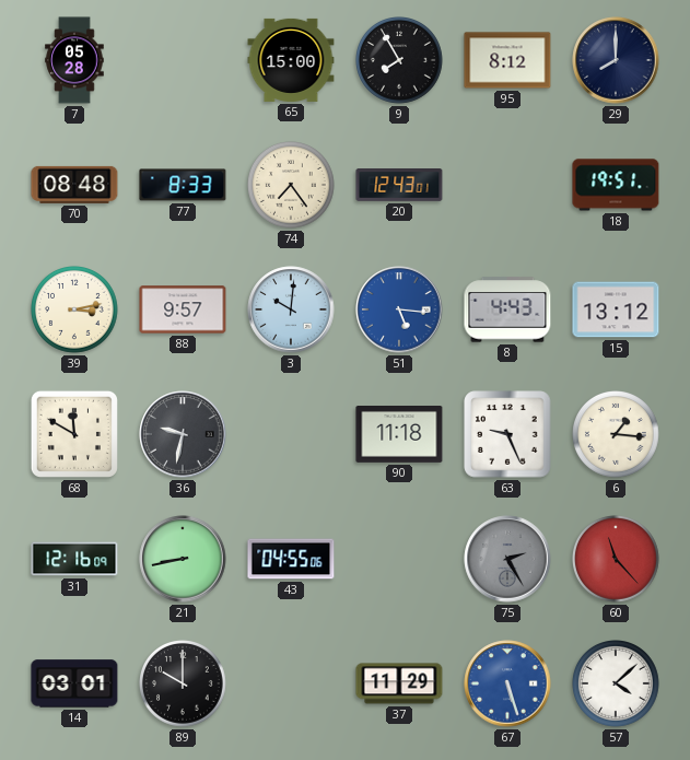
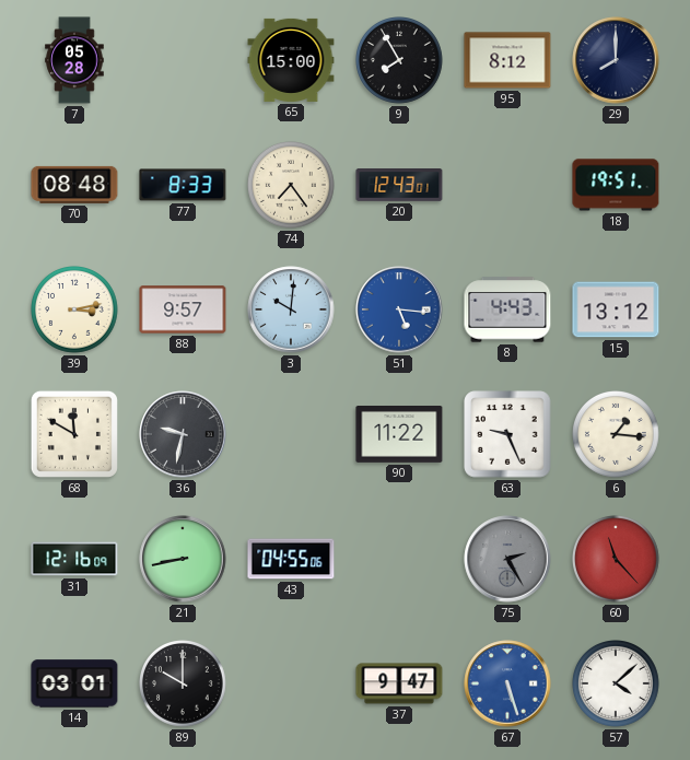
90: 11:18 -> 11:22
37: 11:29 -> 9:47
